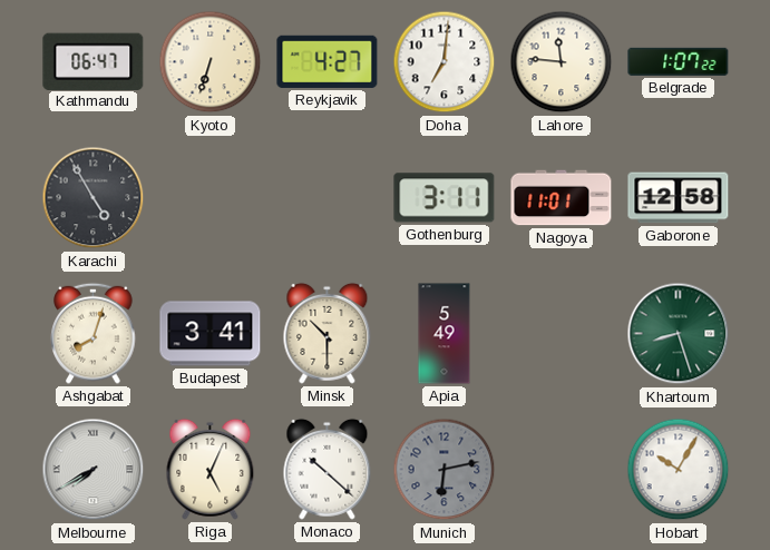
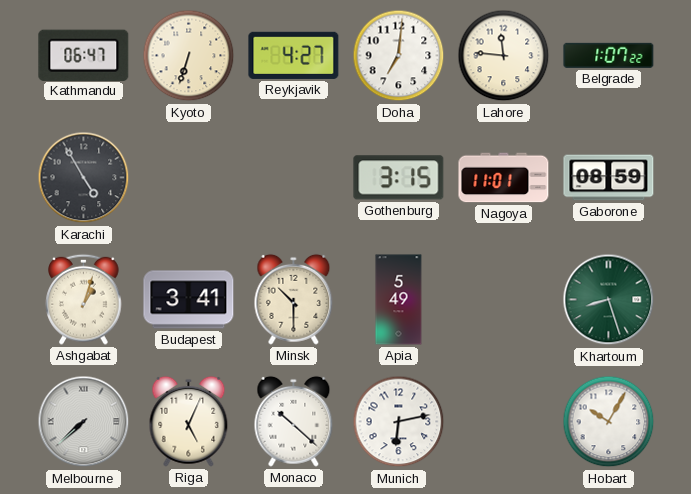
Gothenburg: 3:11 -> 3:15
Gaborone: 12:58 -> 08:59
Ashgabat: 8:03 -> 1:03
Melbourne: 7:40 -> 7:38
Munich dial: grey -> white
